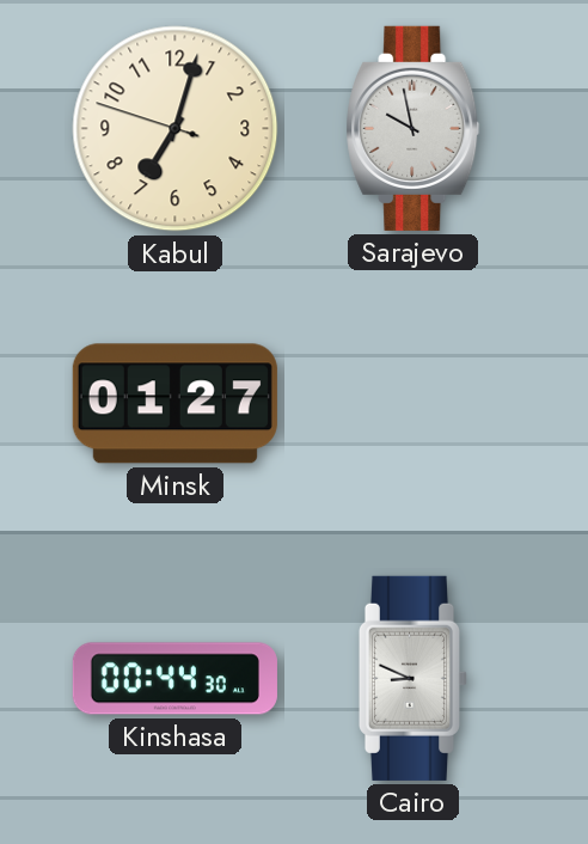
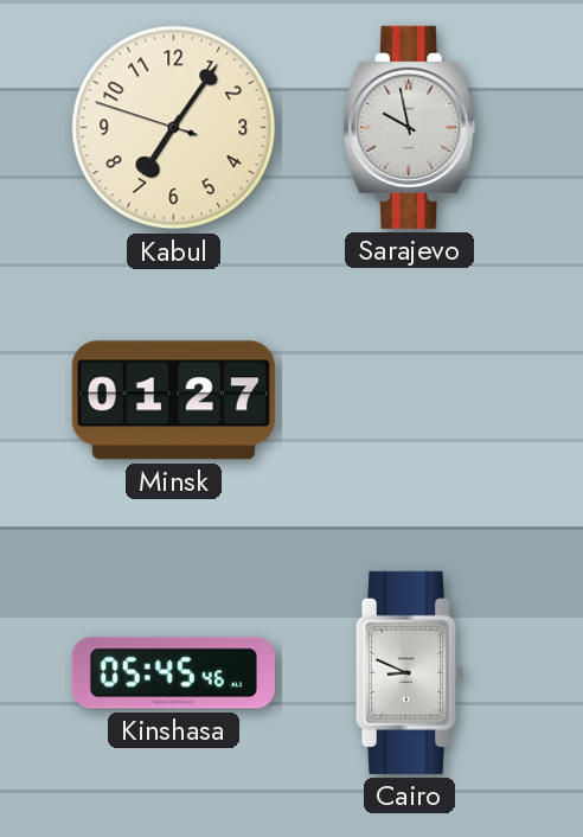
Kabul: 7:02 -> 7:05
Kinshasa: 00:44 -> 05:45
